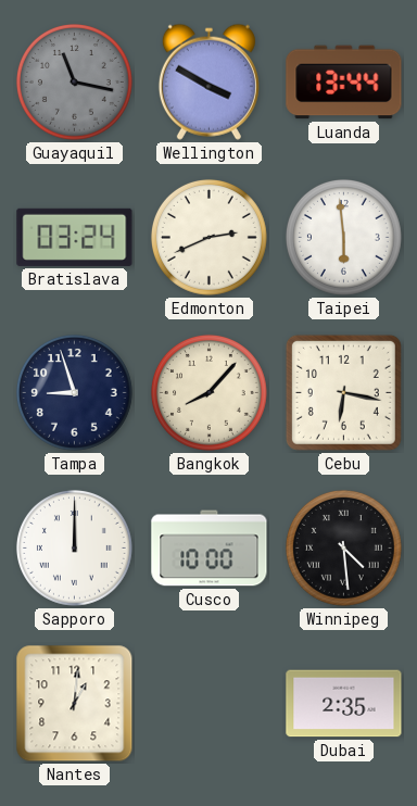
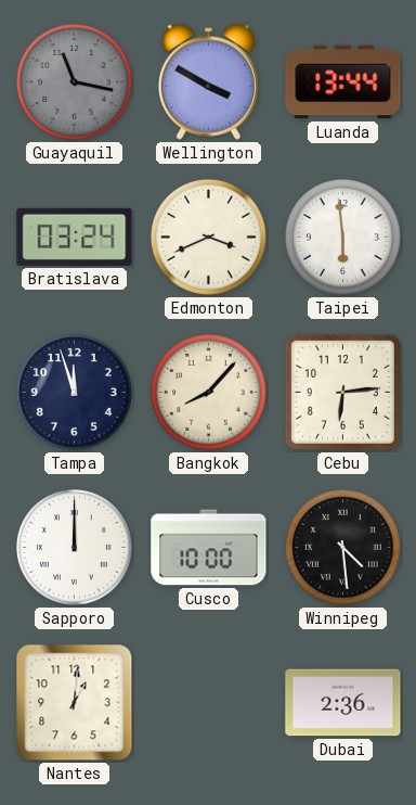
Edmonton: 2:41 -> 3:41
Tampa: 8:57 -> 11:57
Cebu: 6:17 -> 6:14
Dubai: 2:35 -> 2:36
